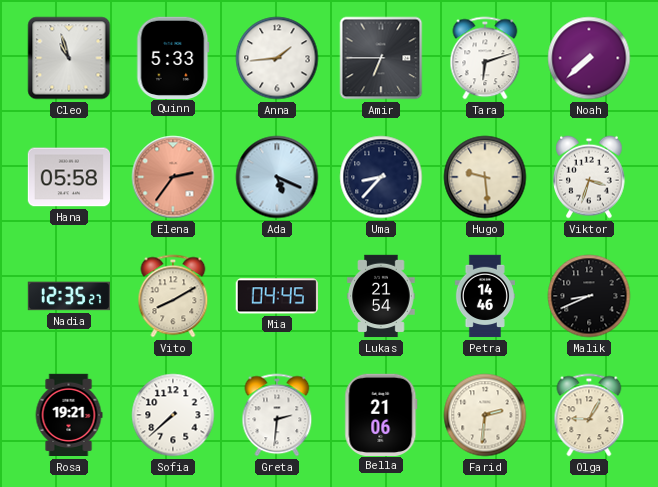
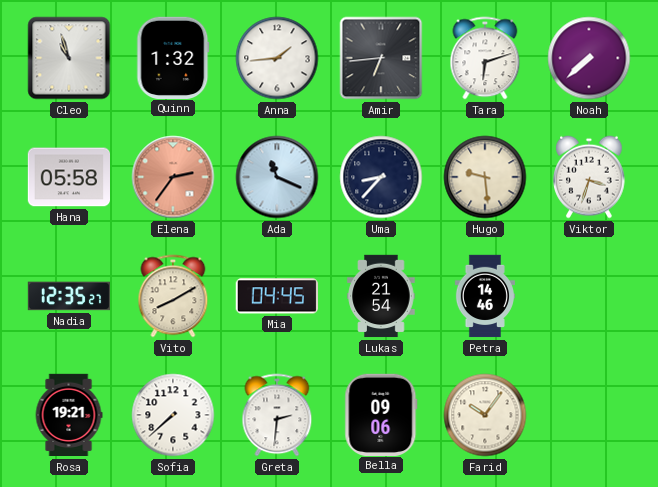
Quinn: 5:33 -> 1:32
Amir: 6:45 -> 6:44
Ada: 5:19 -> 11:19
Malik: 8:41 -> none
Bella: 21:06 -> 09:06
Farid: 2:31 -> 10:06
Olga: 9:05 -> none
